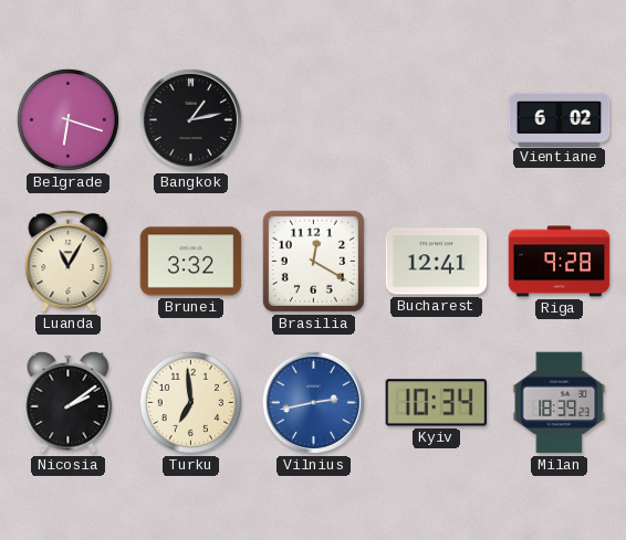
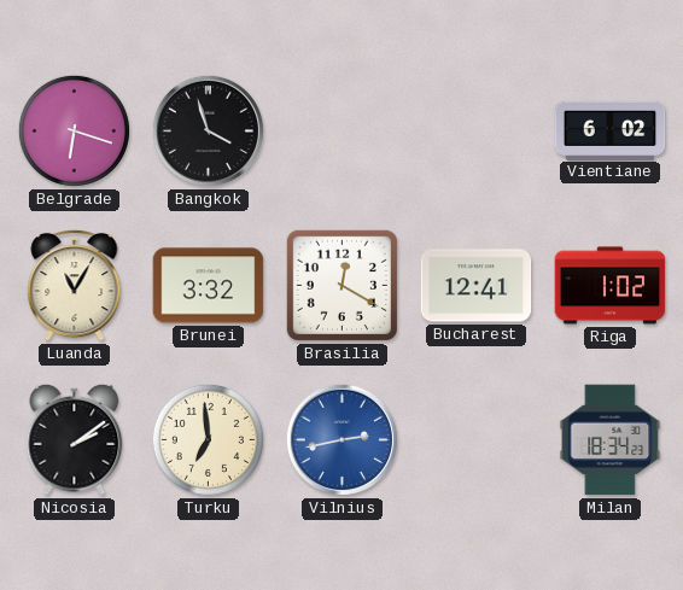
Bangkok: 1:13 -> 3:57
Riga: 9:28 -> 1:02
Kyiv: 10:34 -> none
Milan: 18:39 -> 18:34
